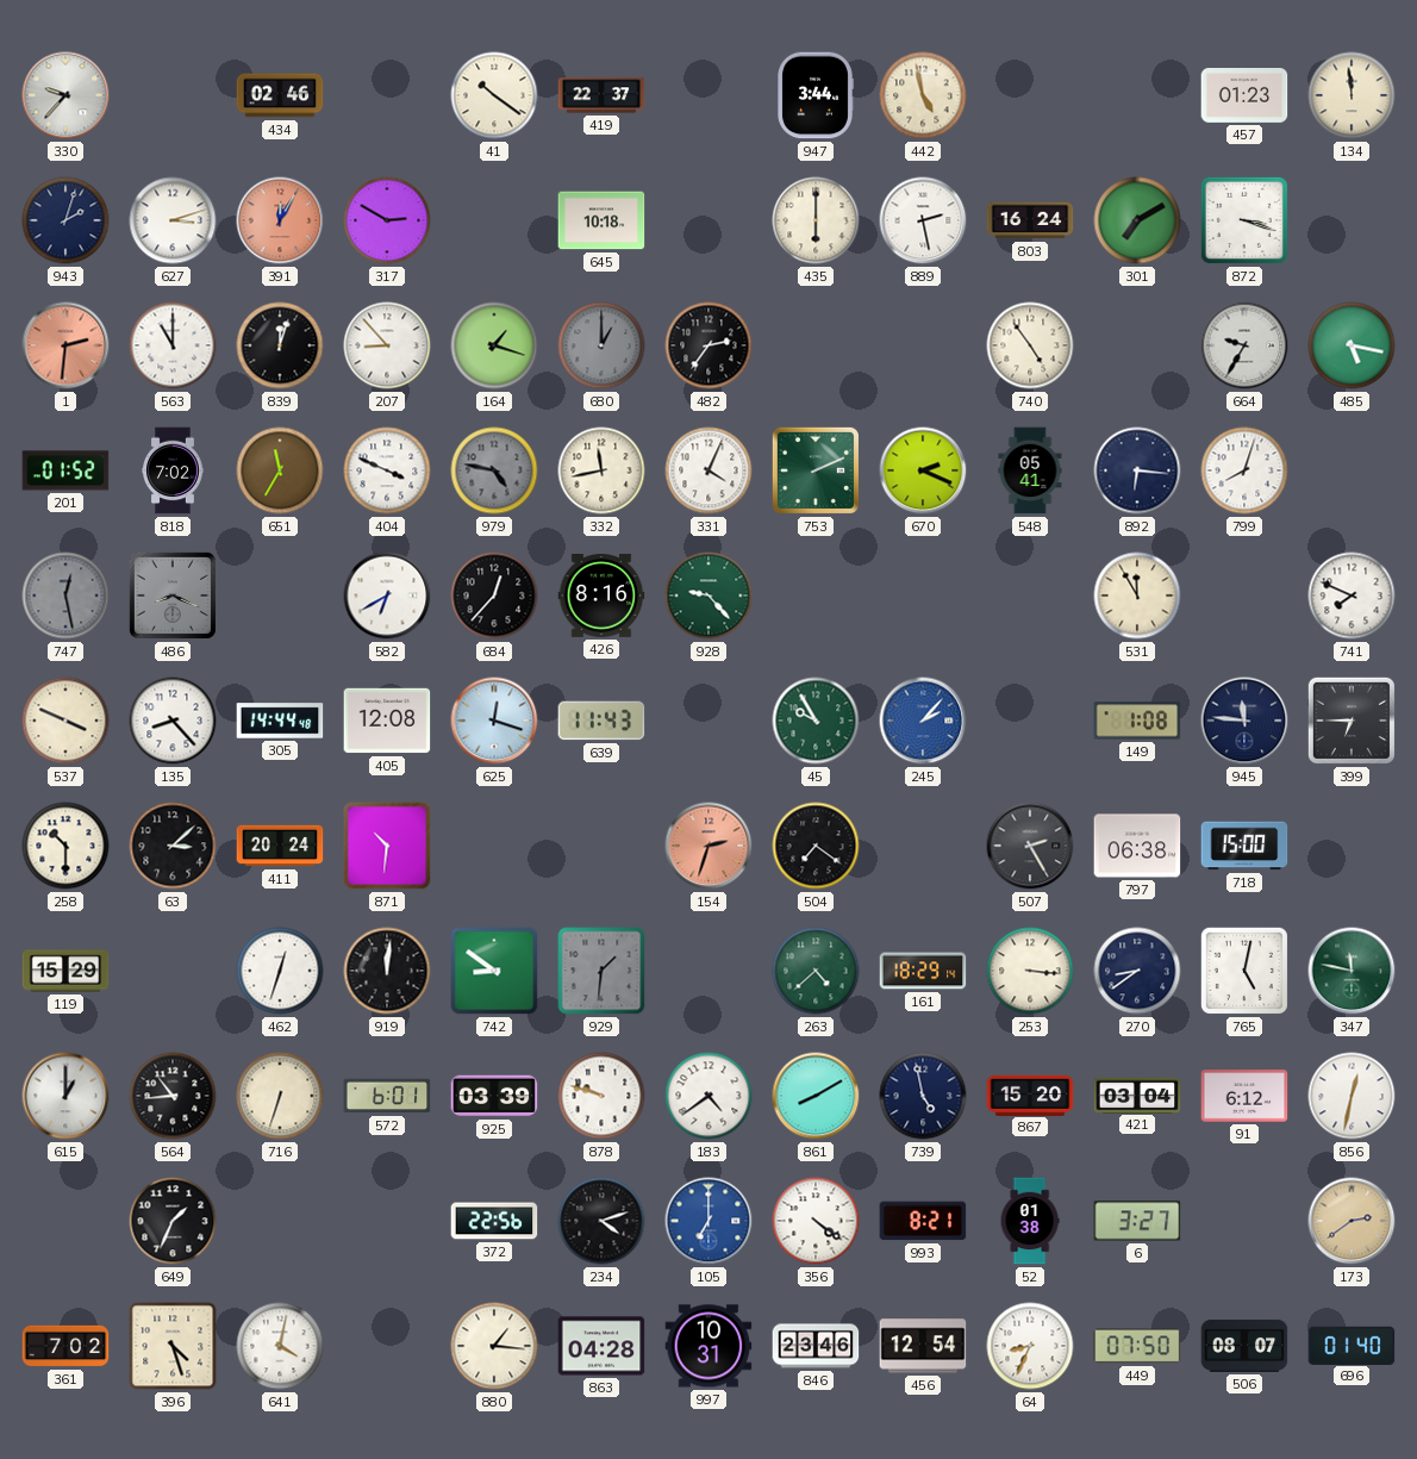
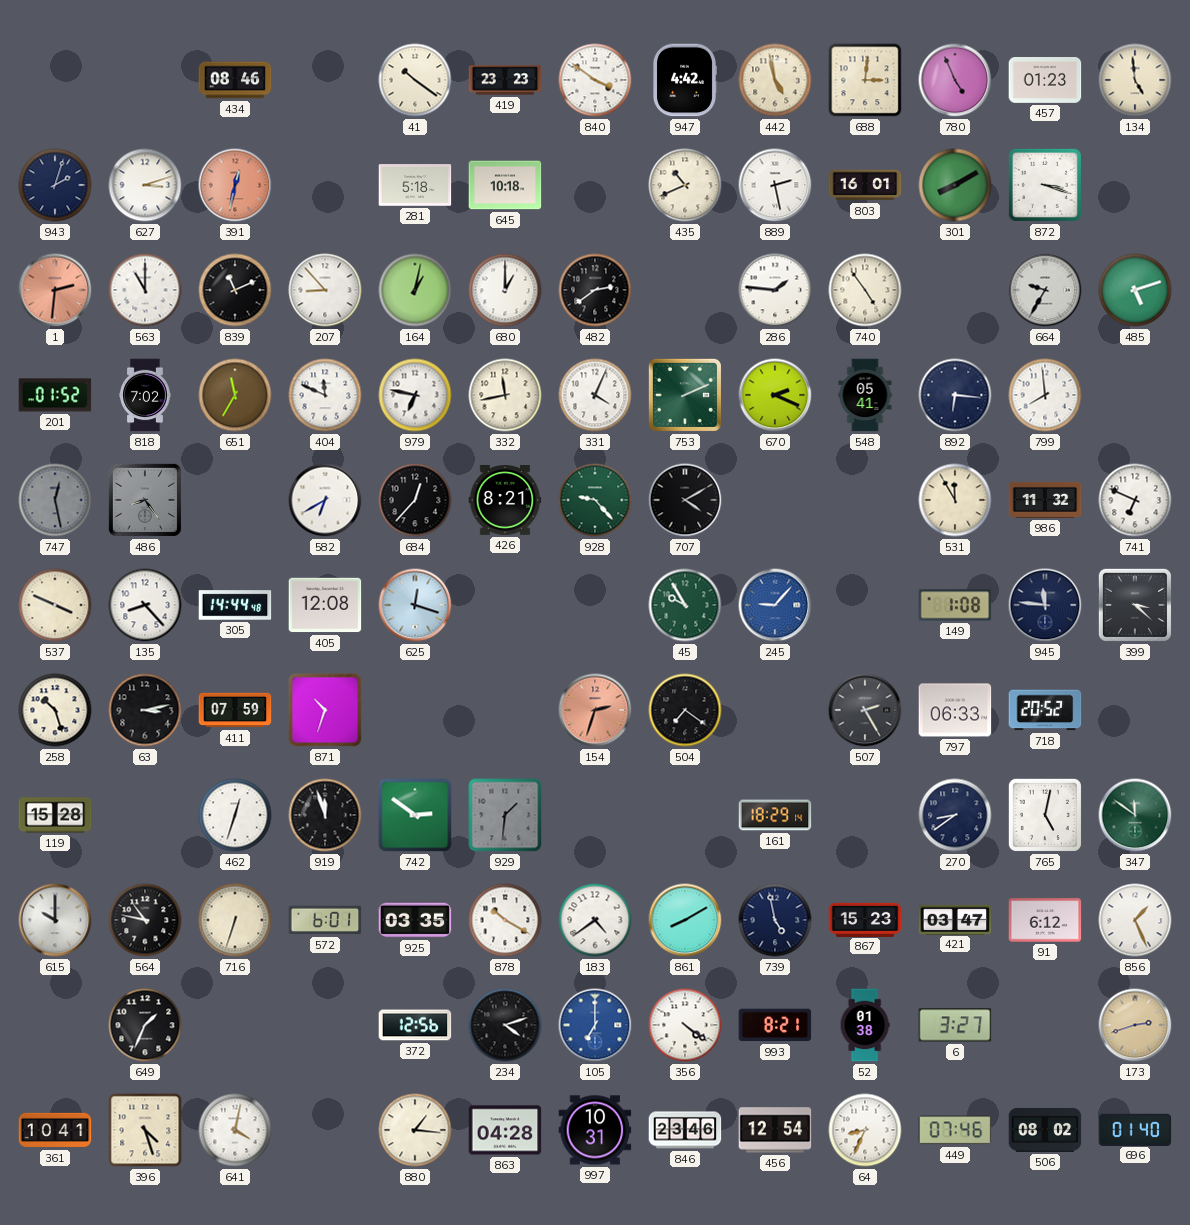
330: 9:37 -> none
434: 02:46 -> 08:46
419: 22:37 -> 23:23
840: none -> 3:51
947: 3:44 -> 4:42
688: none -> 3:01
780: none -> 4:56
134: 11:59 -> 4:59
391: 12:05 -> 12:32
317: 2:50 -> none
281: none -> 5:18
435: 6:00 -> 10:41
803: 16:24 -> 16:01
301: 7:10 -> 8:10
839: 12:03 -> 11:11
164: 1:18 -> 1:02
680 dial: grey -> white
482: 2:36 -> 2:39
286: none -> 1:46
485: 5:17 -> 5:12
404: 3:49 -> 11:49
979: 4:47 -> 6:47
979 dial: grey -> white
799: 8:03 -> 7:59
486: 8:19 -> 8:24
426: 8:16 -> 8:21
707: none -> 4:10
986: none -> 11:32
741: 7:49 -> 6:49
639: 11:43 -> none
245: 2:07 -> 9:07
399: 6:45 -> 3:22
258: 10:30 -> 10:27
63: 3:08 -> 3:13
411: 20:24 -> 07:59
871: 10:31 -> 10:33
797: 06:38 -> 06:33
718: 15:00 -> 20:52
119: 15:29 -> 15:28
919: 12:01 -> 11:57
742: 8:51 -> 2:51
263: 4:38 -> none
253: 3:16 -> none
347: 11:47 -> 11:51
615: 1:00 -> 10:00
564: 10:44 -> 10:47
925: 03:39 -> 03:35
878: 9:48 -> 10:20
867: 15:20 -> 15:23
421: 03:04 -> 03:47
856: 12:32 -> 1:26
372: 22:56 -> 12:56
173: 2:39 -> 2:42
361: 7:02 -> 10:41
449: 07:50 -> 07:46
506: 08:07 -> 08:02
